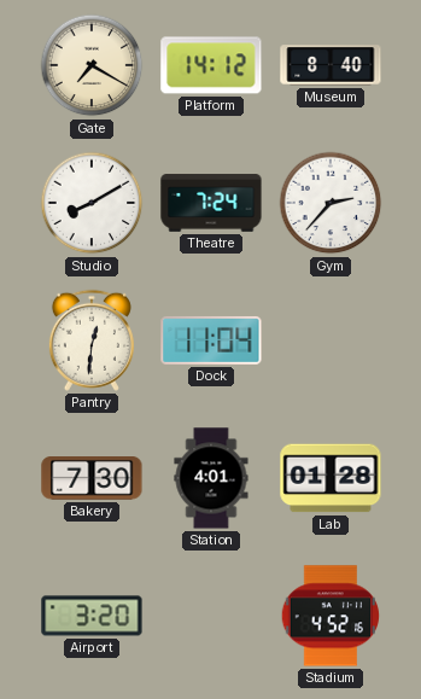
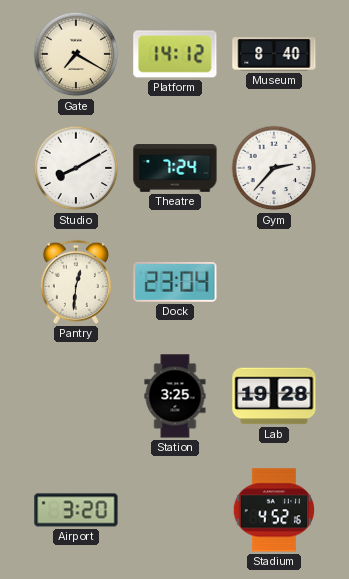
Dock: 11:04 -> 23:04
Bakery: 7:30 -> none
Station: 4:01 -> 3:25
Lab: 01:28 -> 19:28
